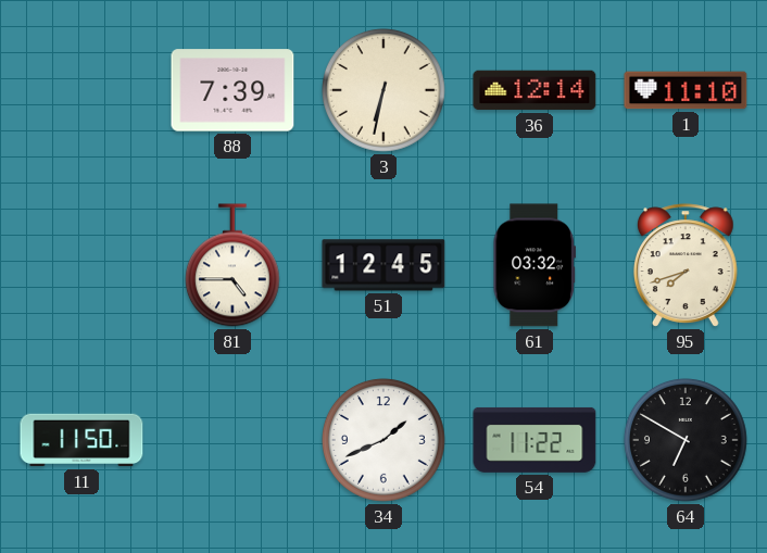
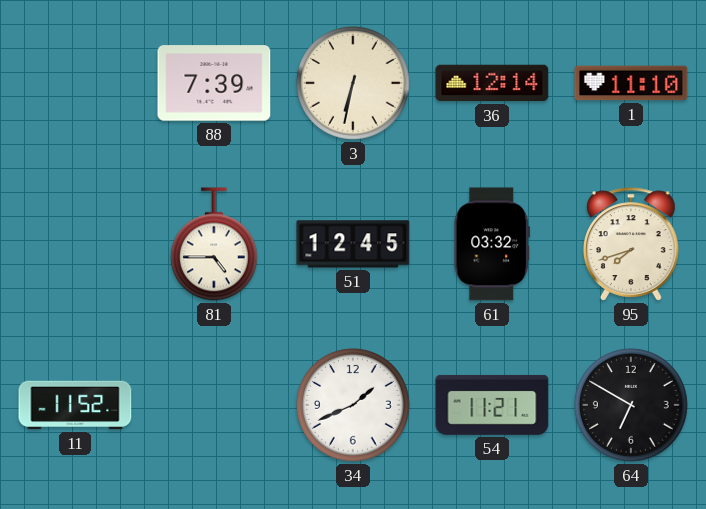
11: 11:50 -> 11:52
54: 11:22 -> 11:21
